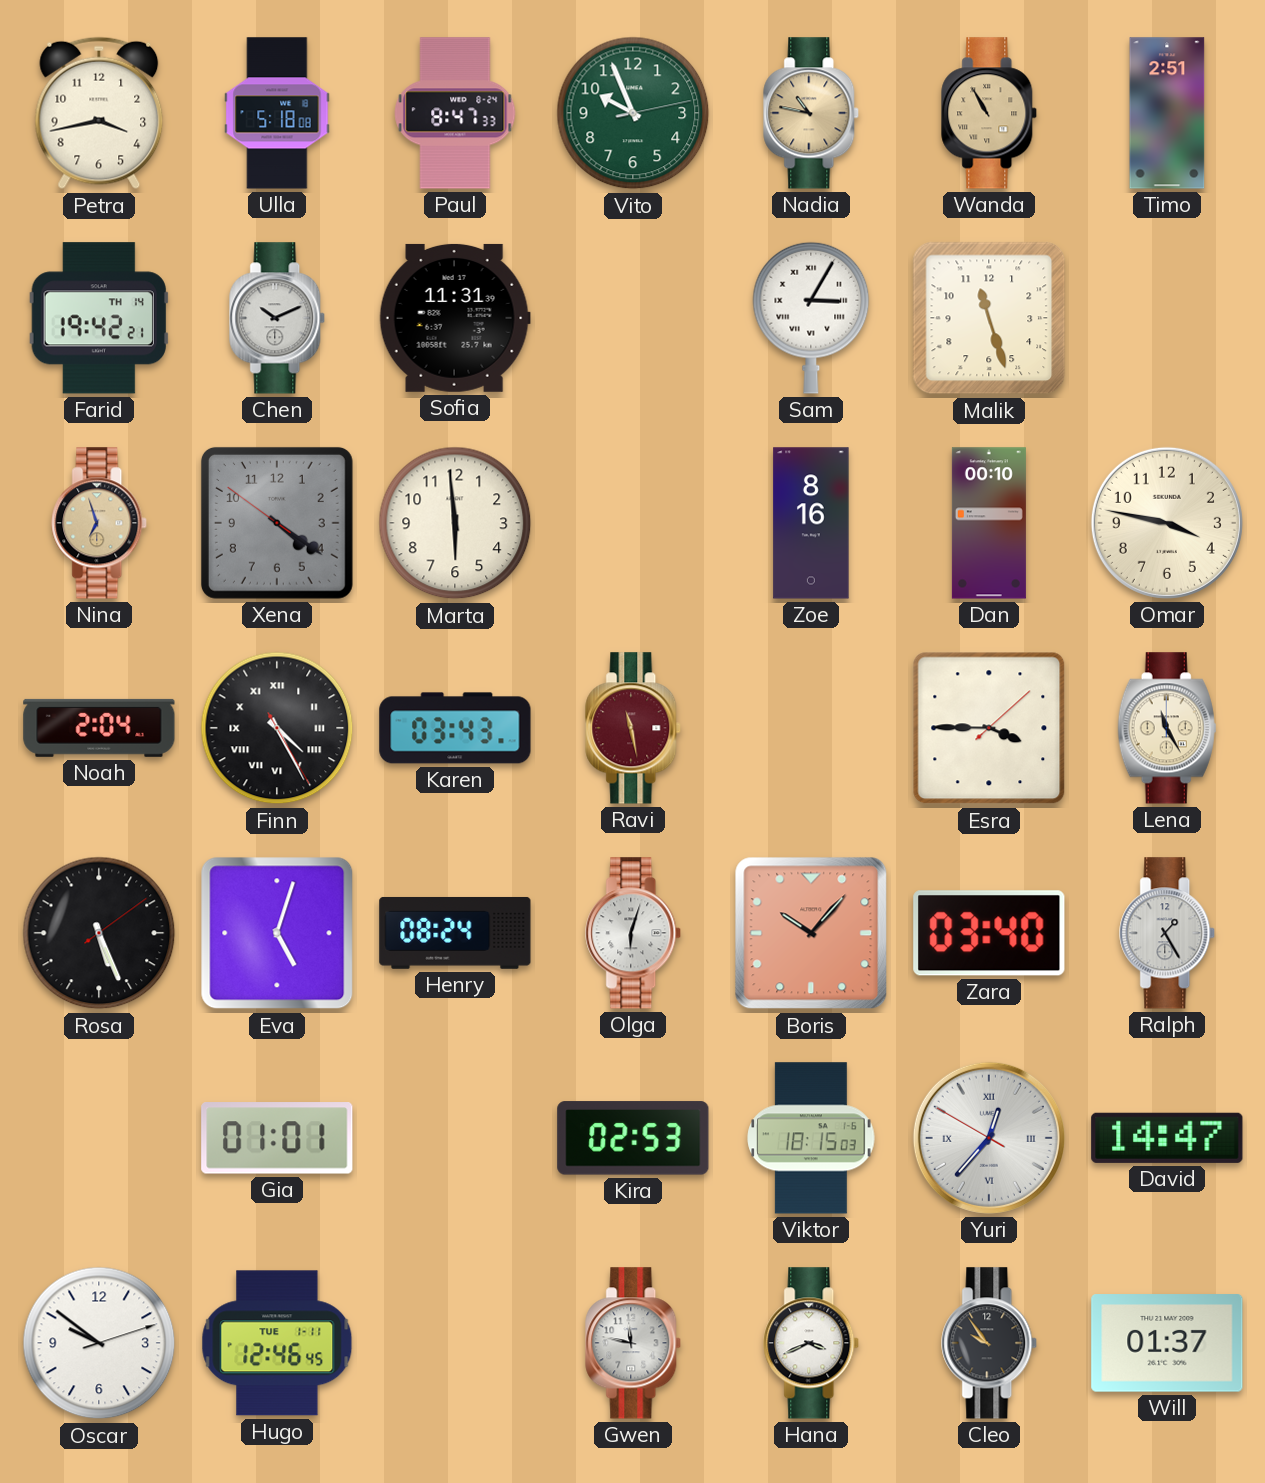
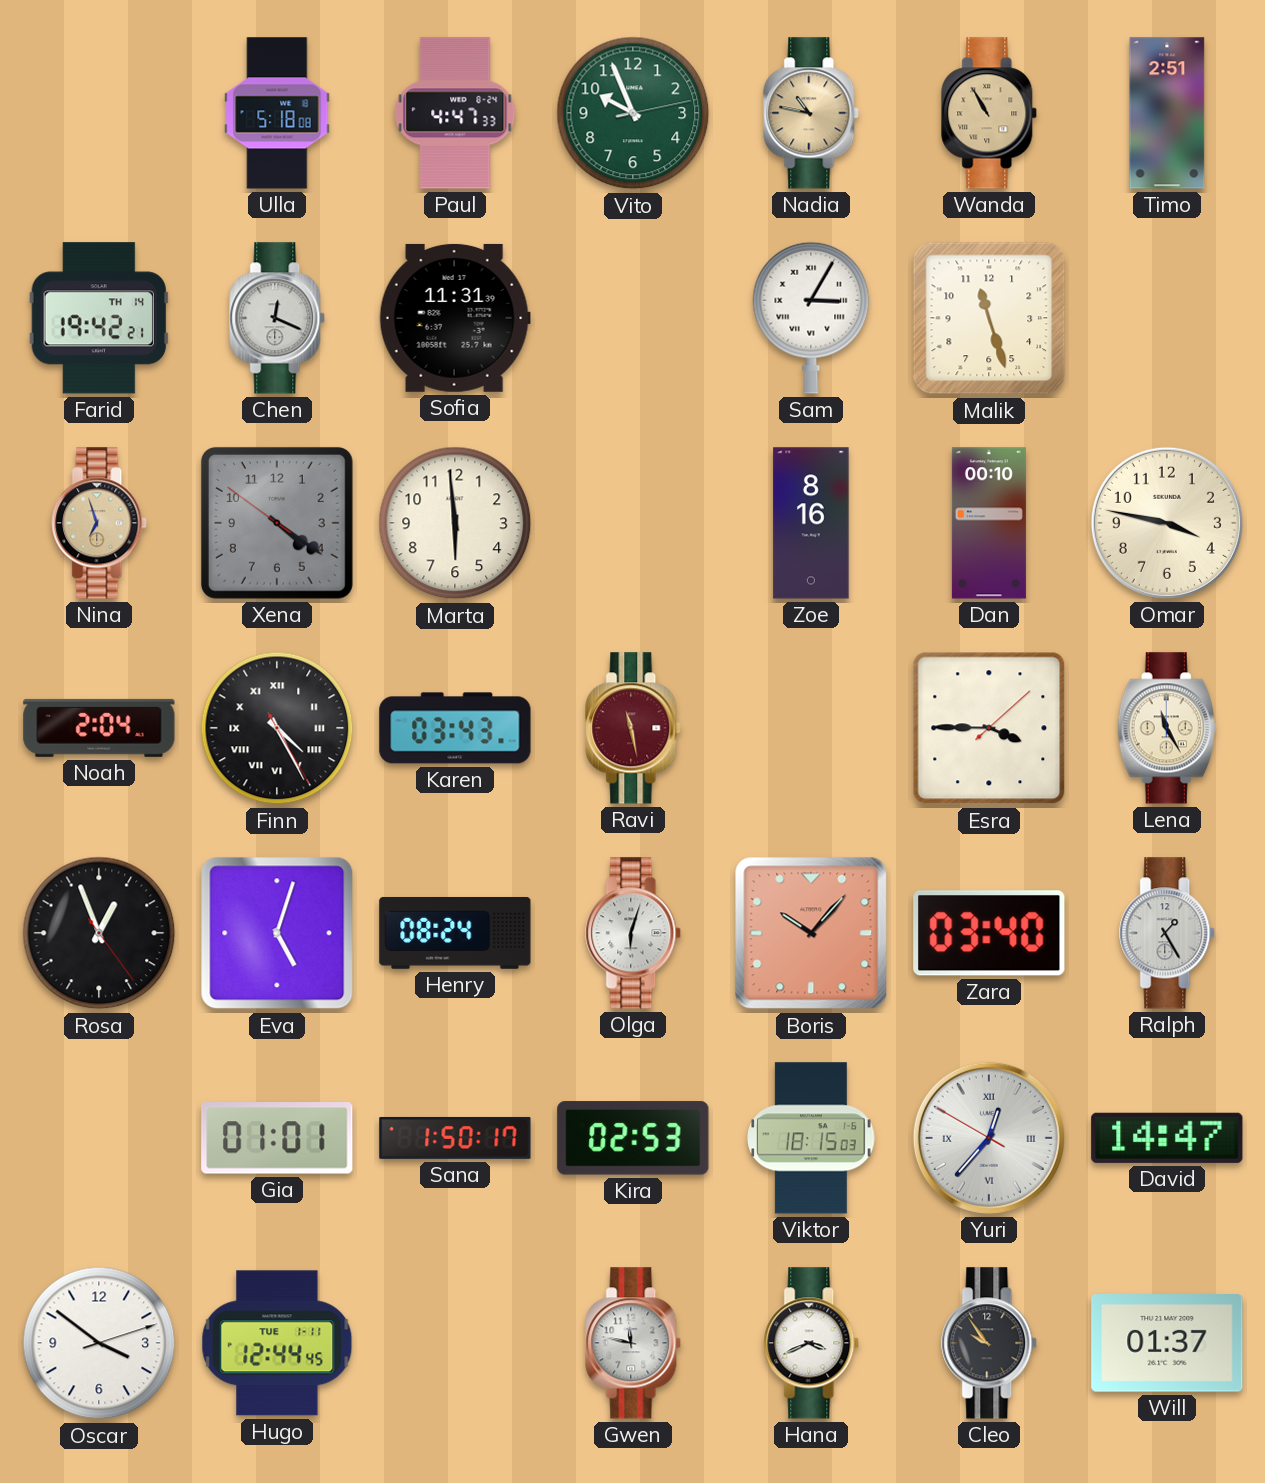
Petra: 3:43 -> none
Paul: 8:47 -> 4:47
Chen: 10:11 -> 12:19
Rosa: 5:26 -> 12:56
Sana: none -> 1:50
Oscar: 9:51 -> 3:51
Hugo: 12:46 -> 12:44
